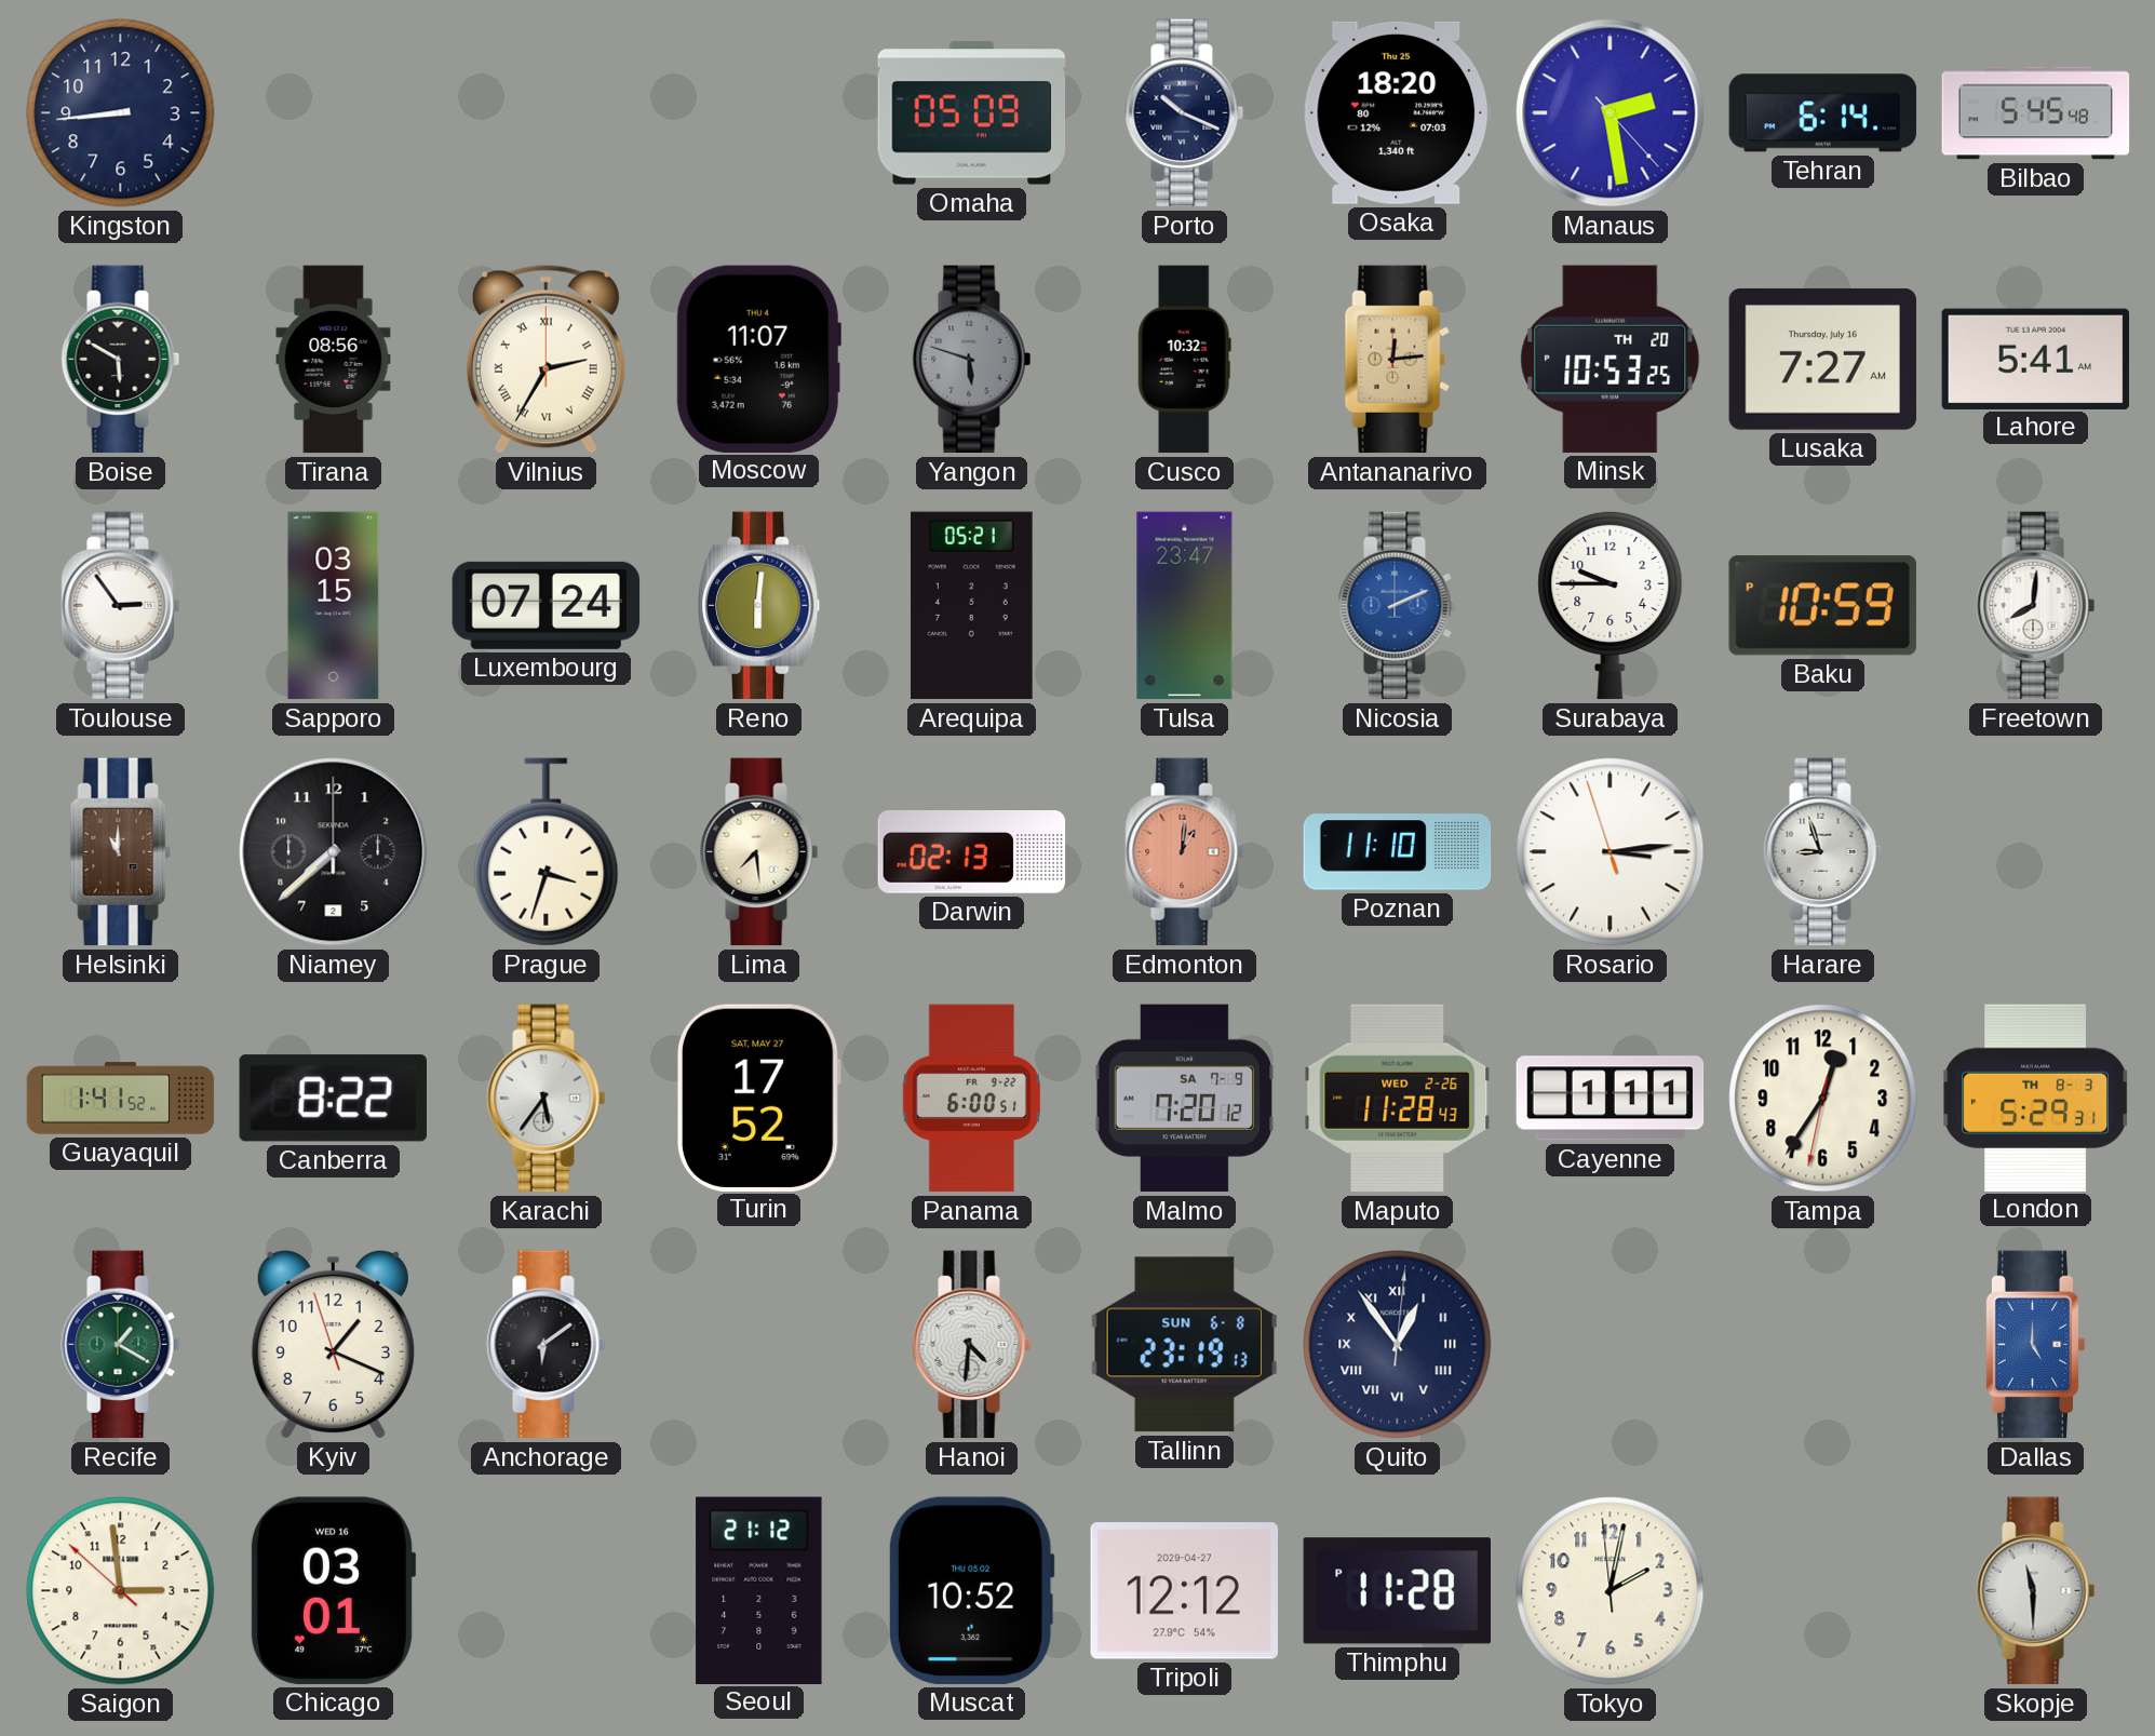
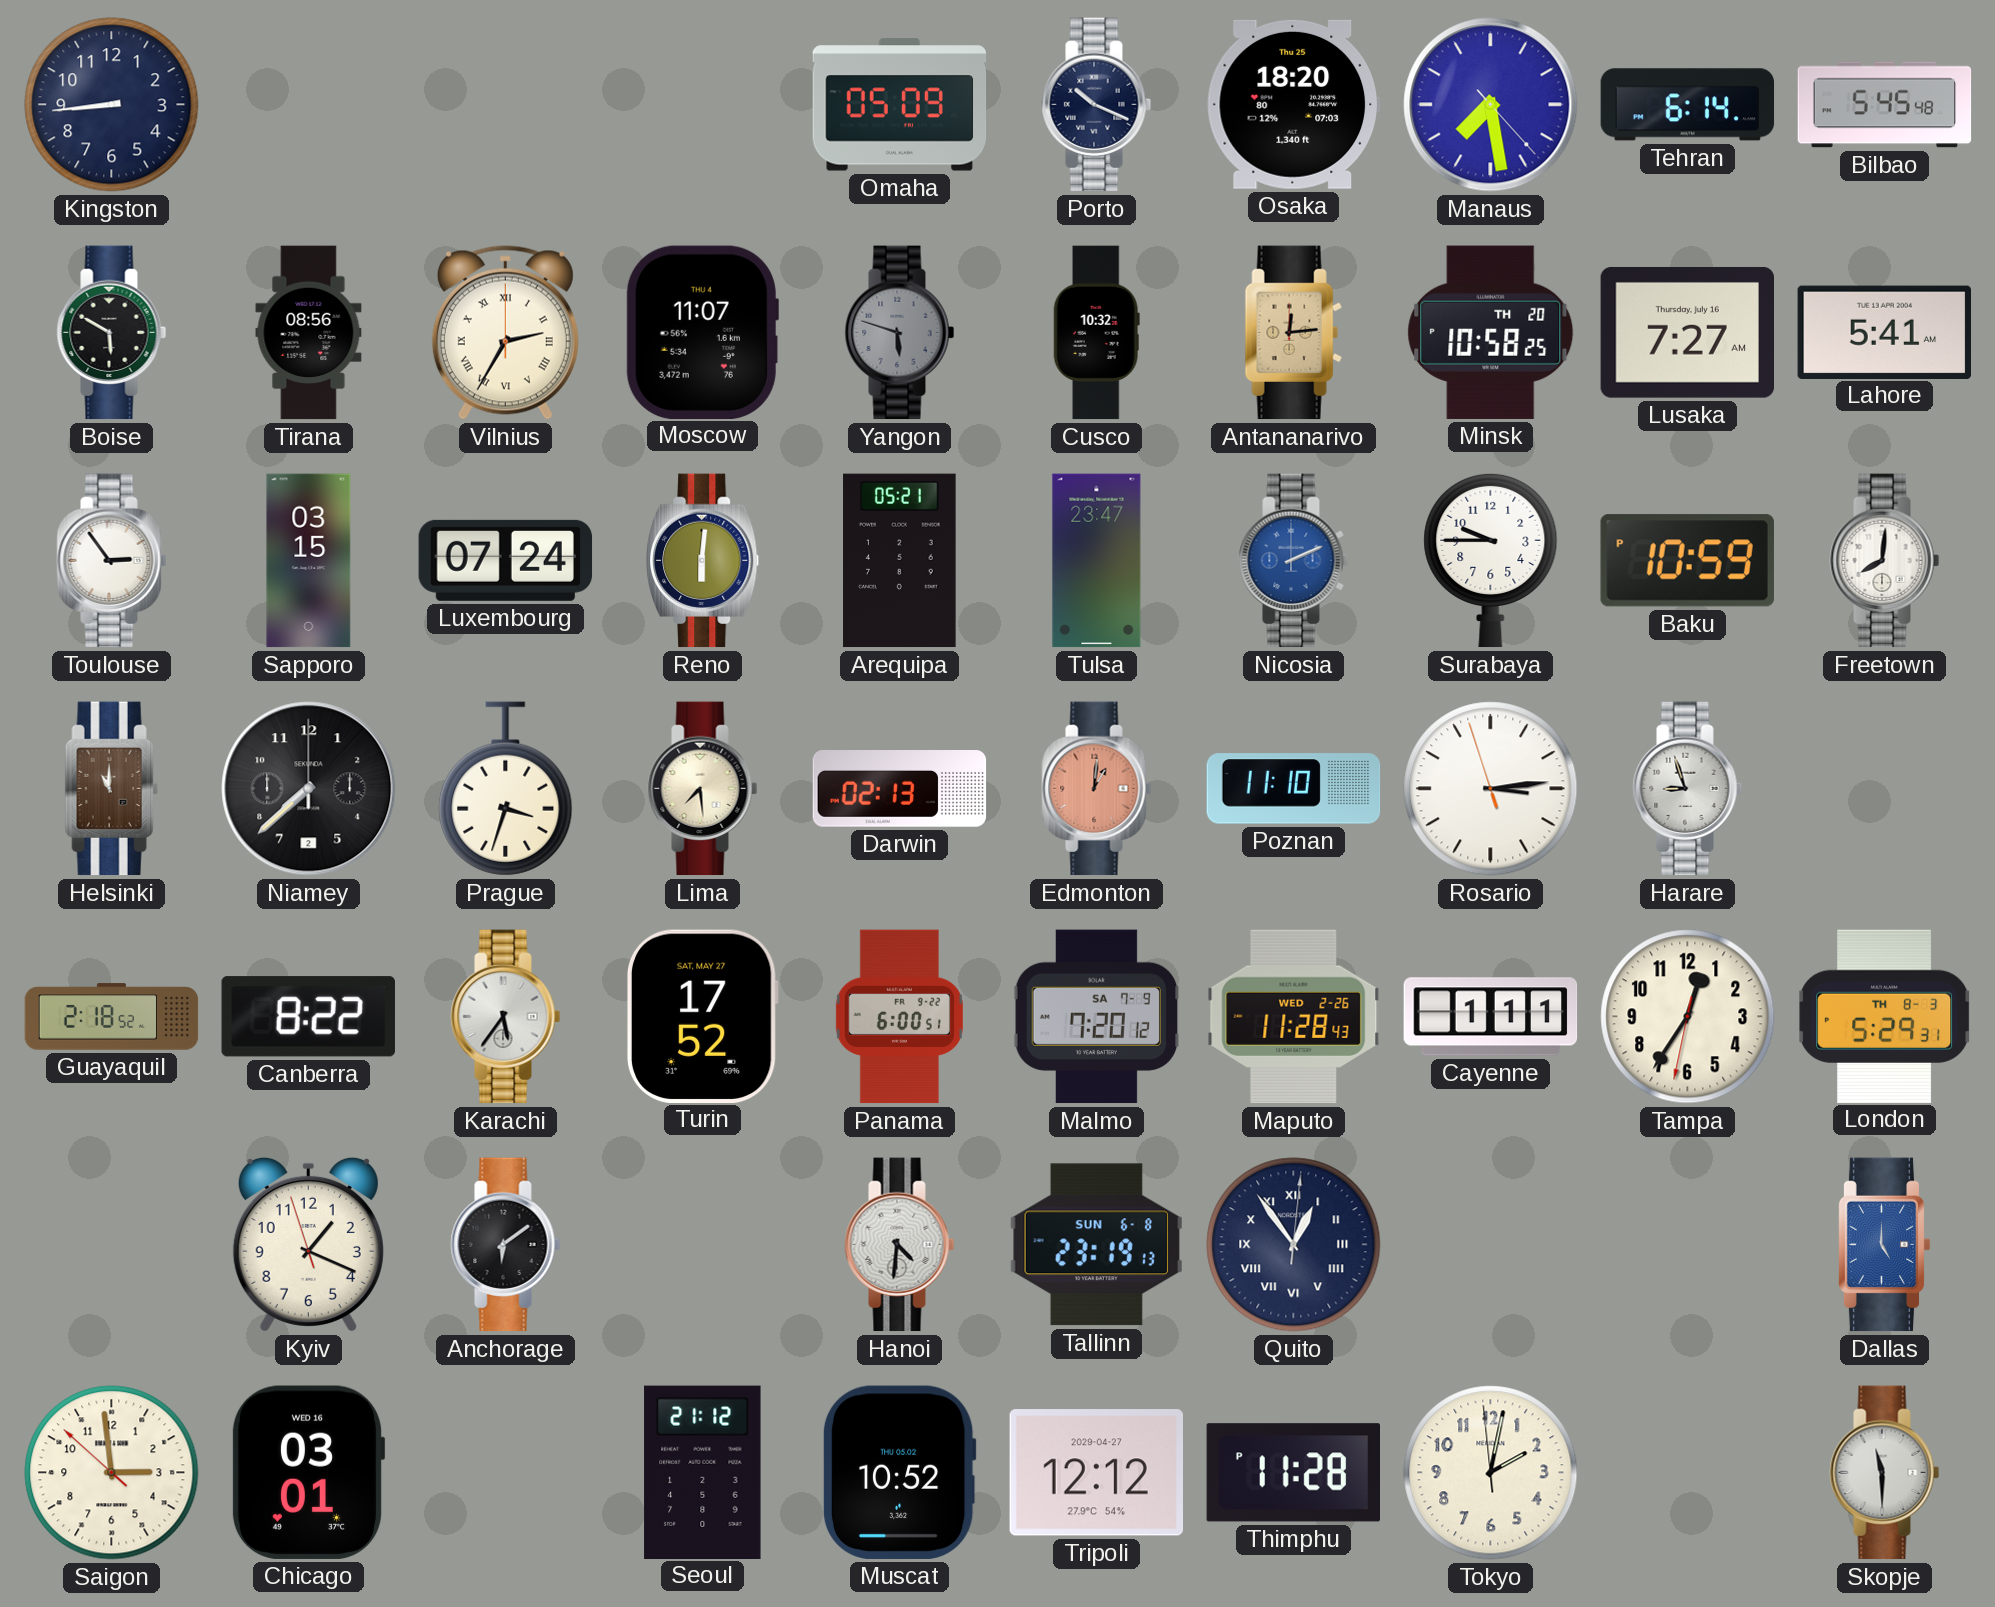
Manaus: 2:28 -> 7:28
Minsk: 10:53 -> 10:58
Guayaquil: 1:41 -> 2:18
Recife: 1:20 -> none
